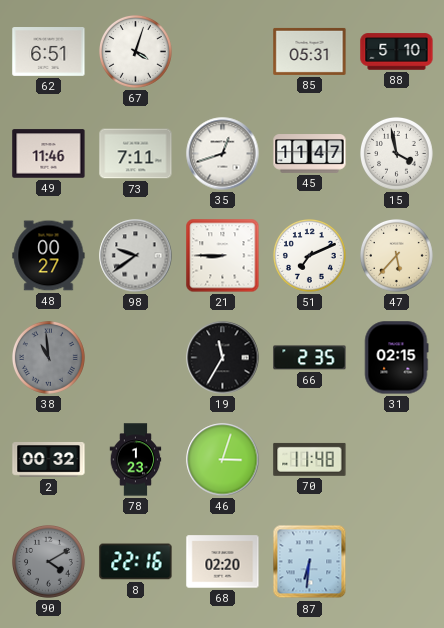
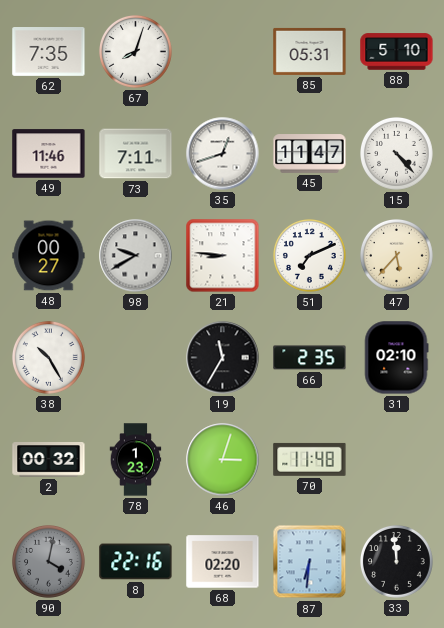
62: 6:51 -> 7:35
67: 4:03 -> 8:03
15: 3:58 -> 4:23
98: 9:39 -> 9:40
21: 8:45 -> 8:46
38: 10:59 -> 10:25
38 dial: grey -> white
31: 02:15 -> 02:10
90: 4:10 -> 4:02
33: none -> 11:59
